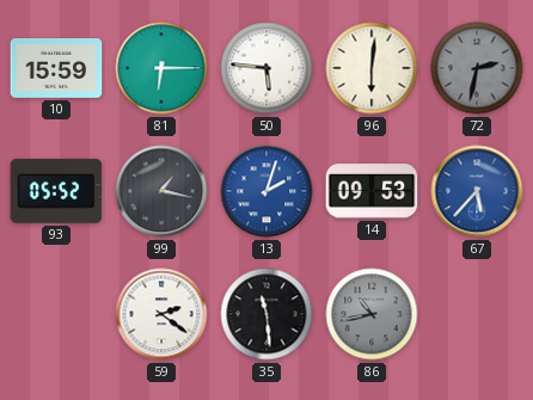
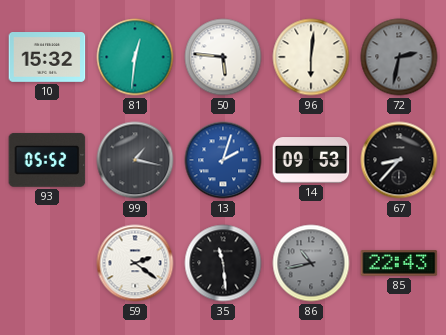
10: 15:59 -> 15:32
81: 6:15 -> 12:31
67: 5:37 -> 8:37
67 dial: blue -> black
85: none -> 22:43
